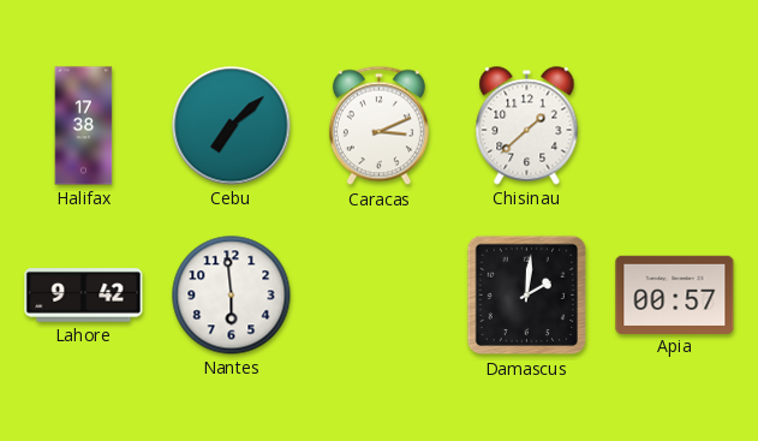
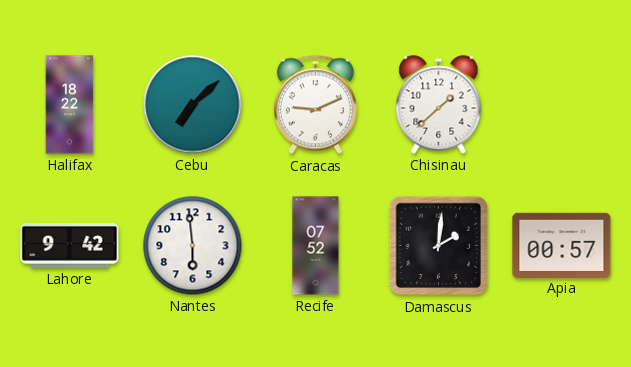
Halifax: 17:38 -> 18:22
Caracas: 3:11 -> 9:11
Recife: none -> 07:52
